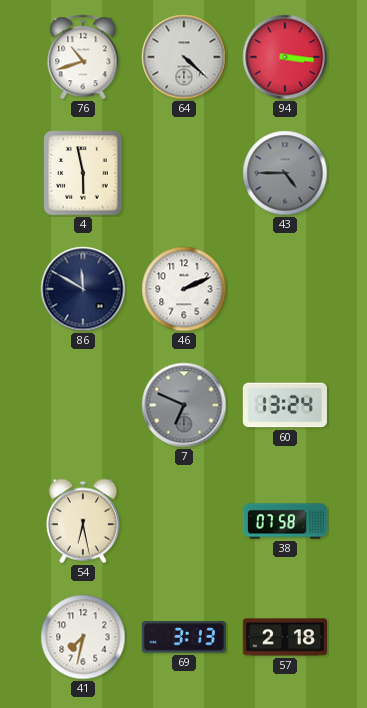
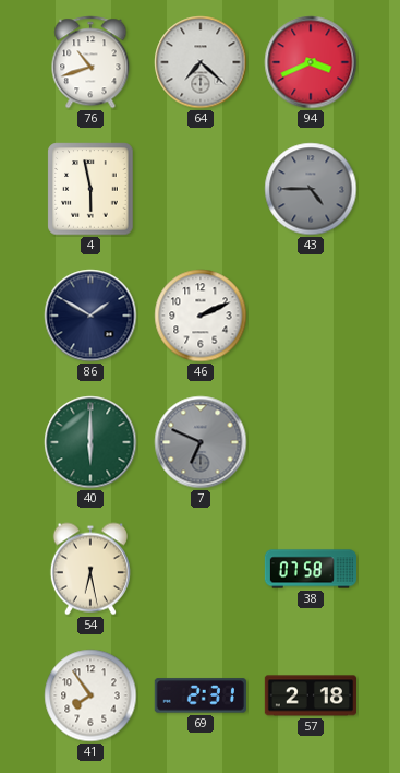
64: 4:22 -> 7:22
94: 3:16 -> 3:41
86: 11:50 -> 1:50
40: none -> 6:00
60: 13:24 -> none
41: 7:32 -> 7:54
69: 3:13 -> 2:31
